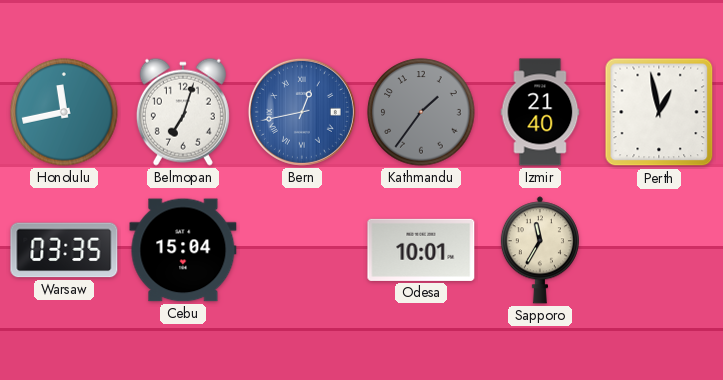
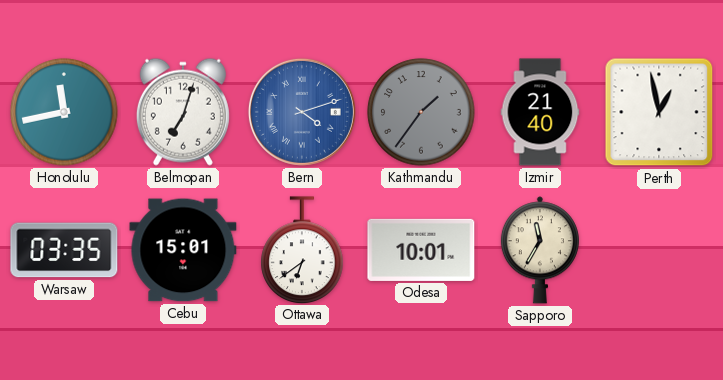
Bern: 12:43 -> 4:12
Cebu: 15:04 -> 15:01
Ottawa: none -> 6:39
